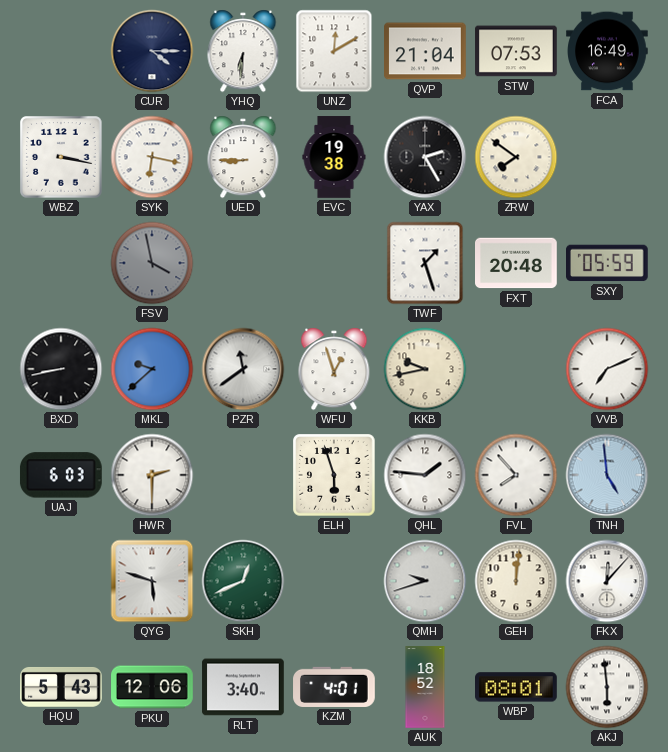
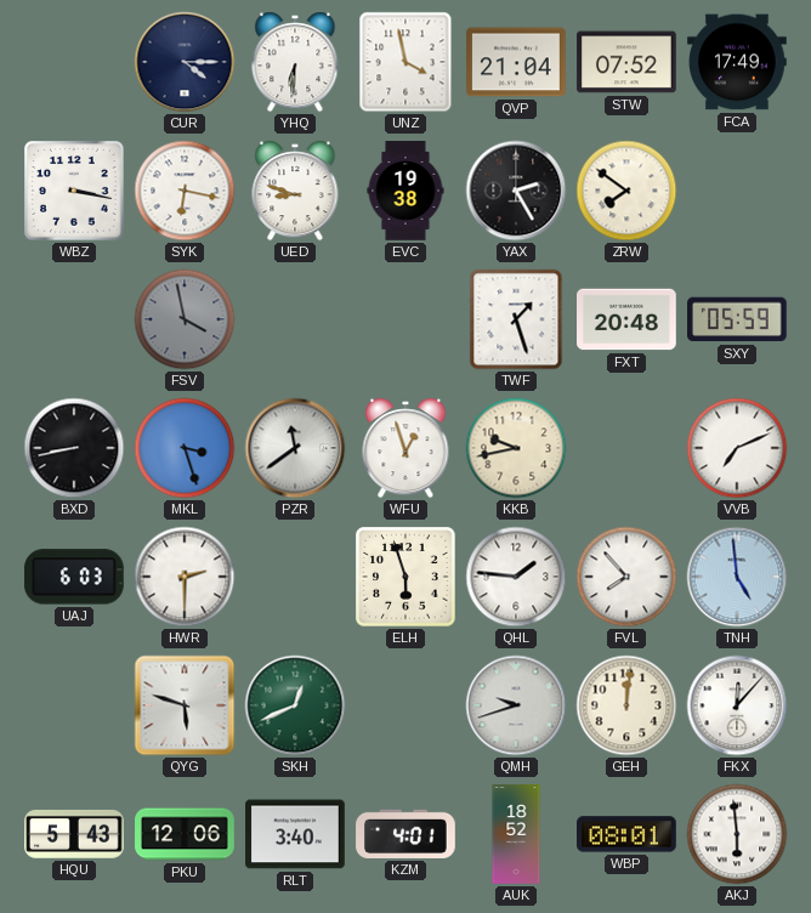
UNZ: 12:10 -> 3:58
STW: 07:53 -> 07:52
FCA: 16:49 -> 17:49
UED: 8:45 -> 8:48
MKL: 9:38 -> 3:27
